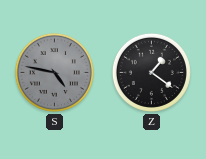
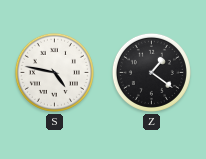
S dial: grey -> white
